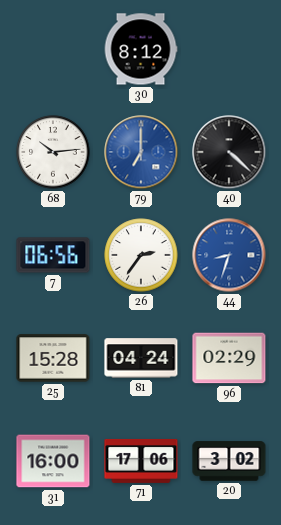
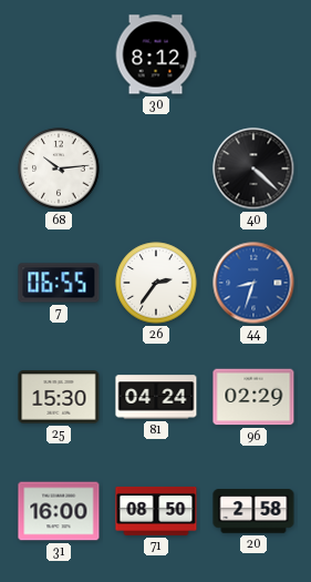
79: 7:00 -> none
7: 06:56 -> 06:55
25: 15:28 -> 15:30
71: 17:06 -> 08:50
20: 3:02 -> 2:58
